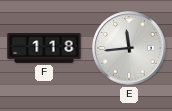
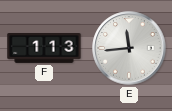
F: 1:18 -> 1:13
